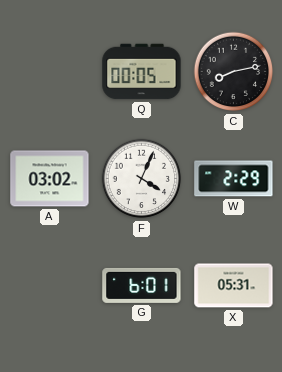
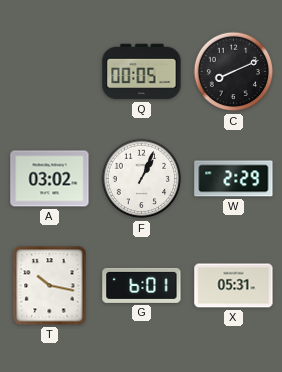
C: 8:13 -> 8:11
F: 4:04 -> 1:04
T: none -> 10:17
